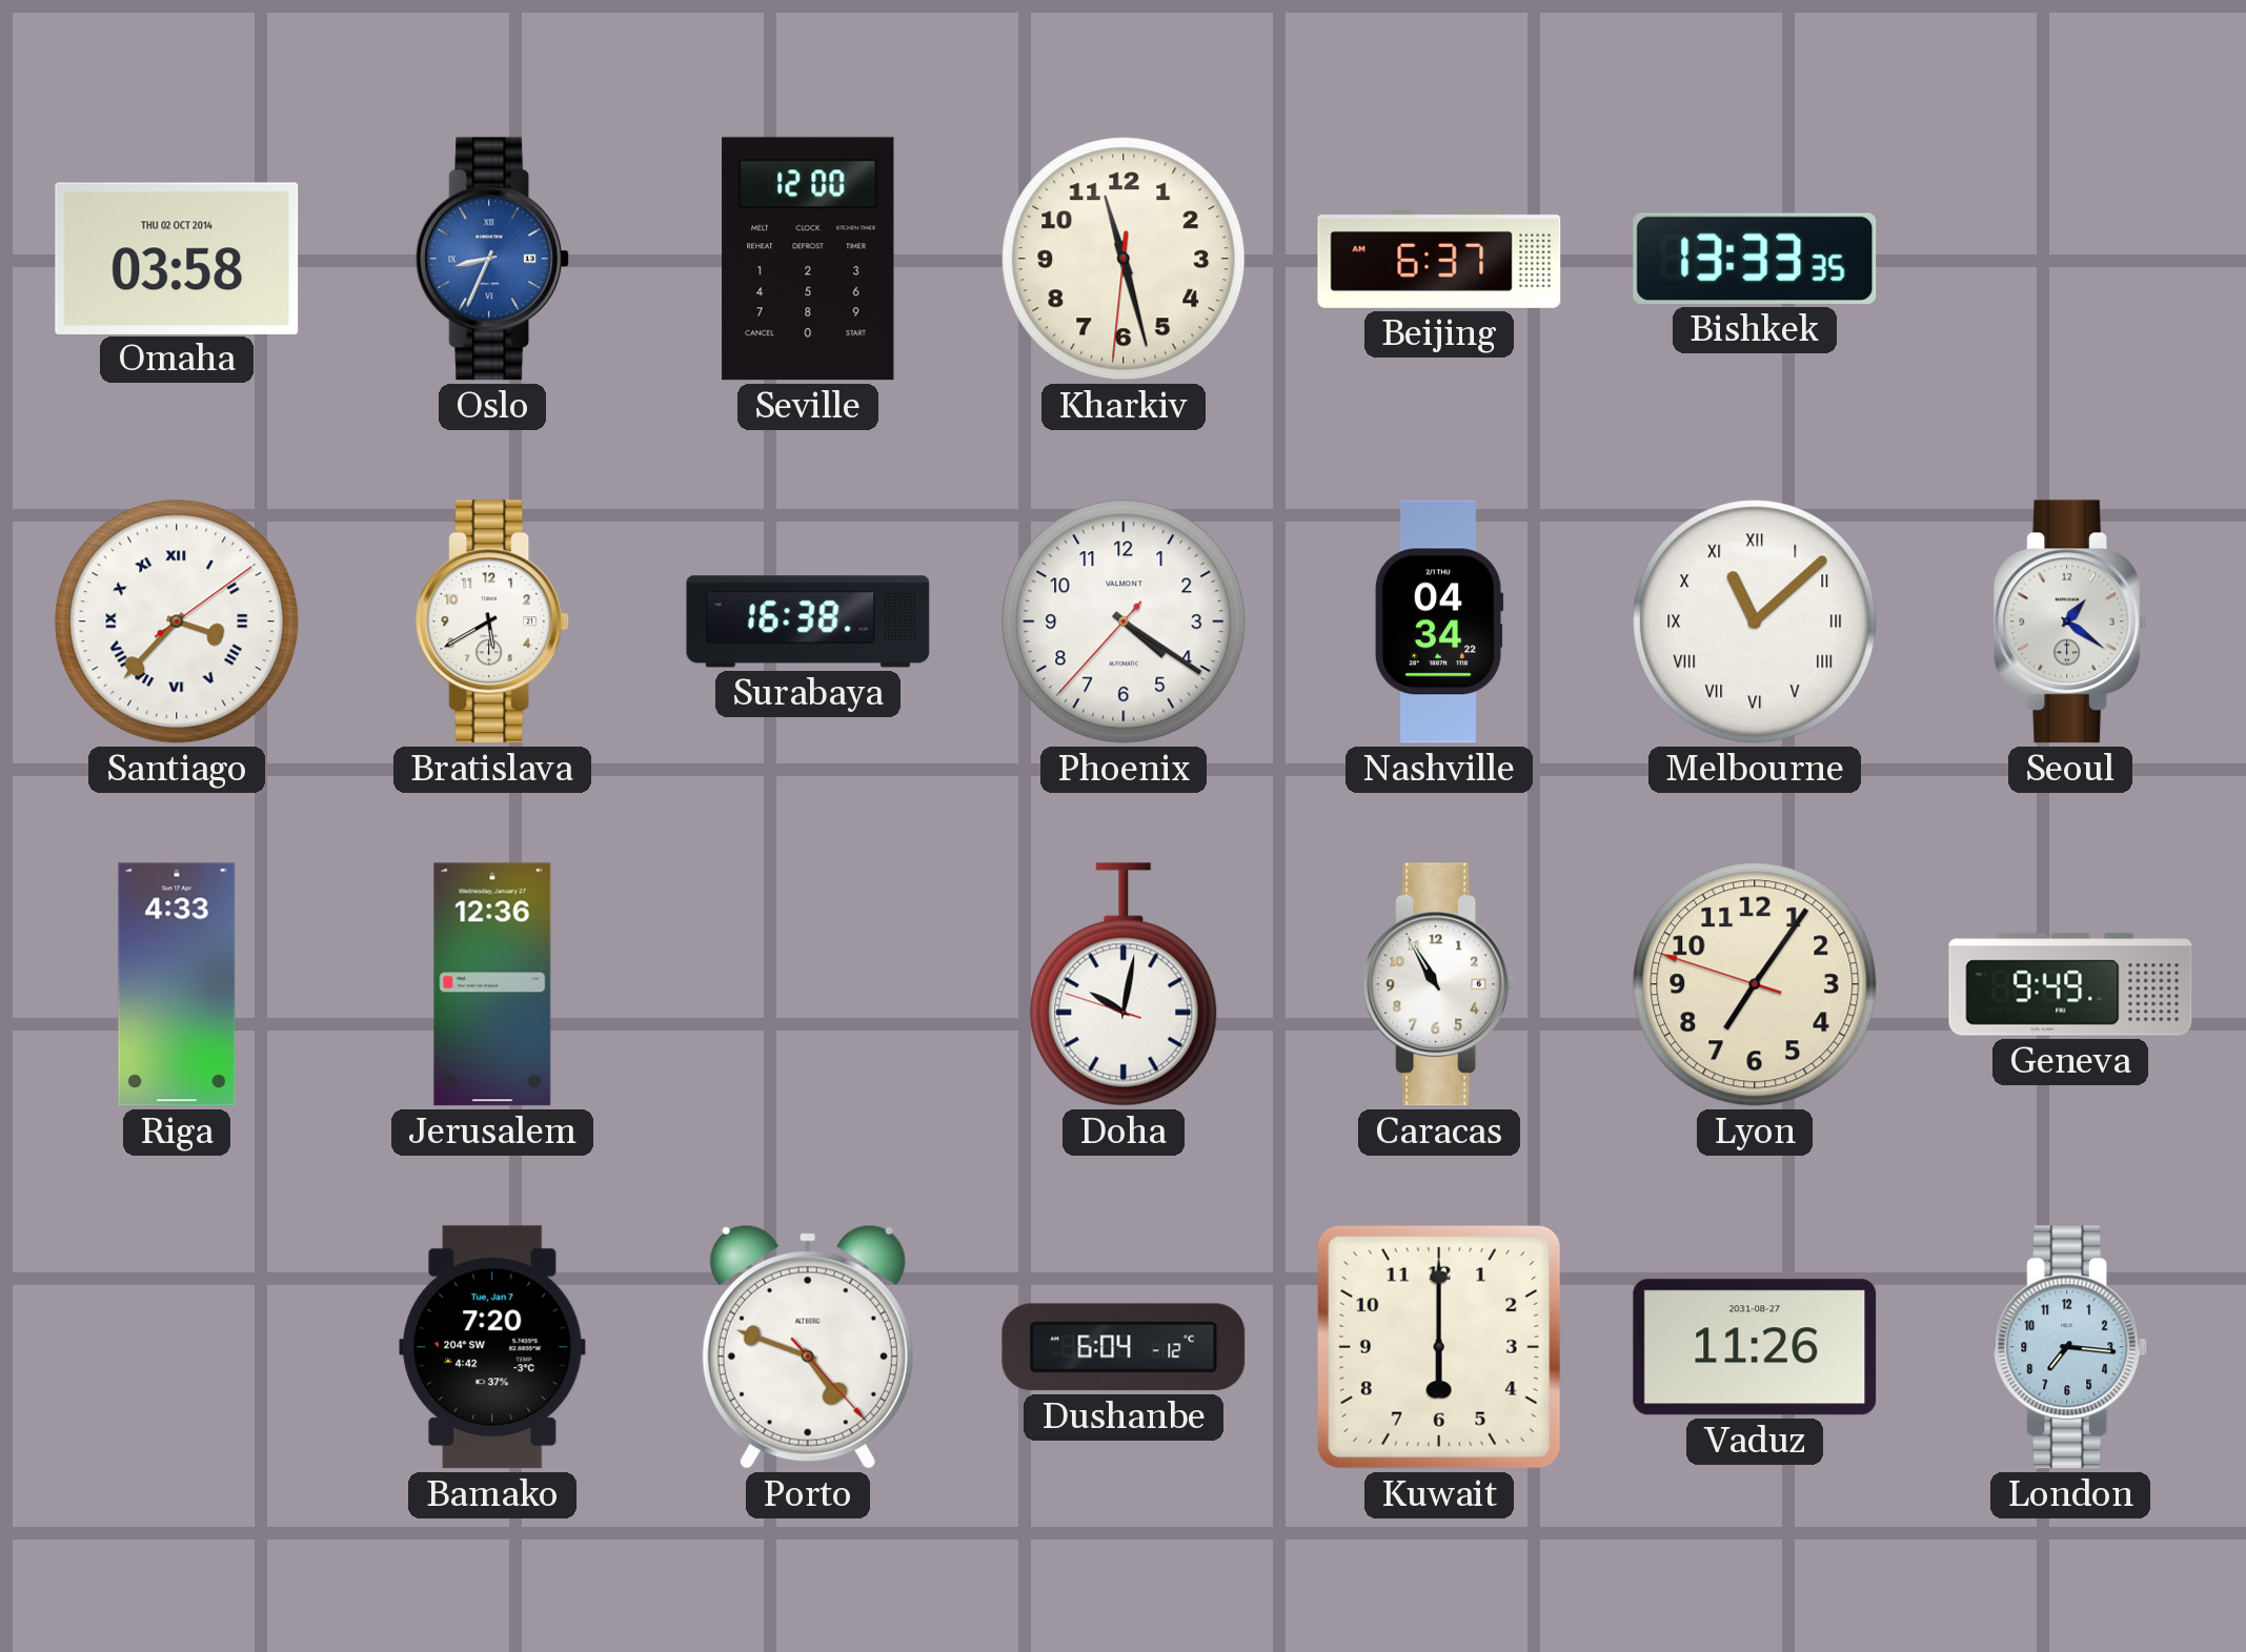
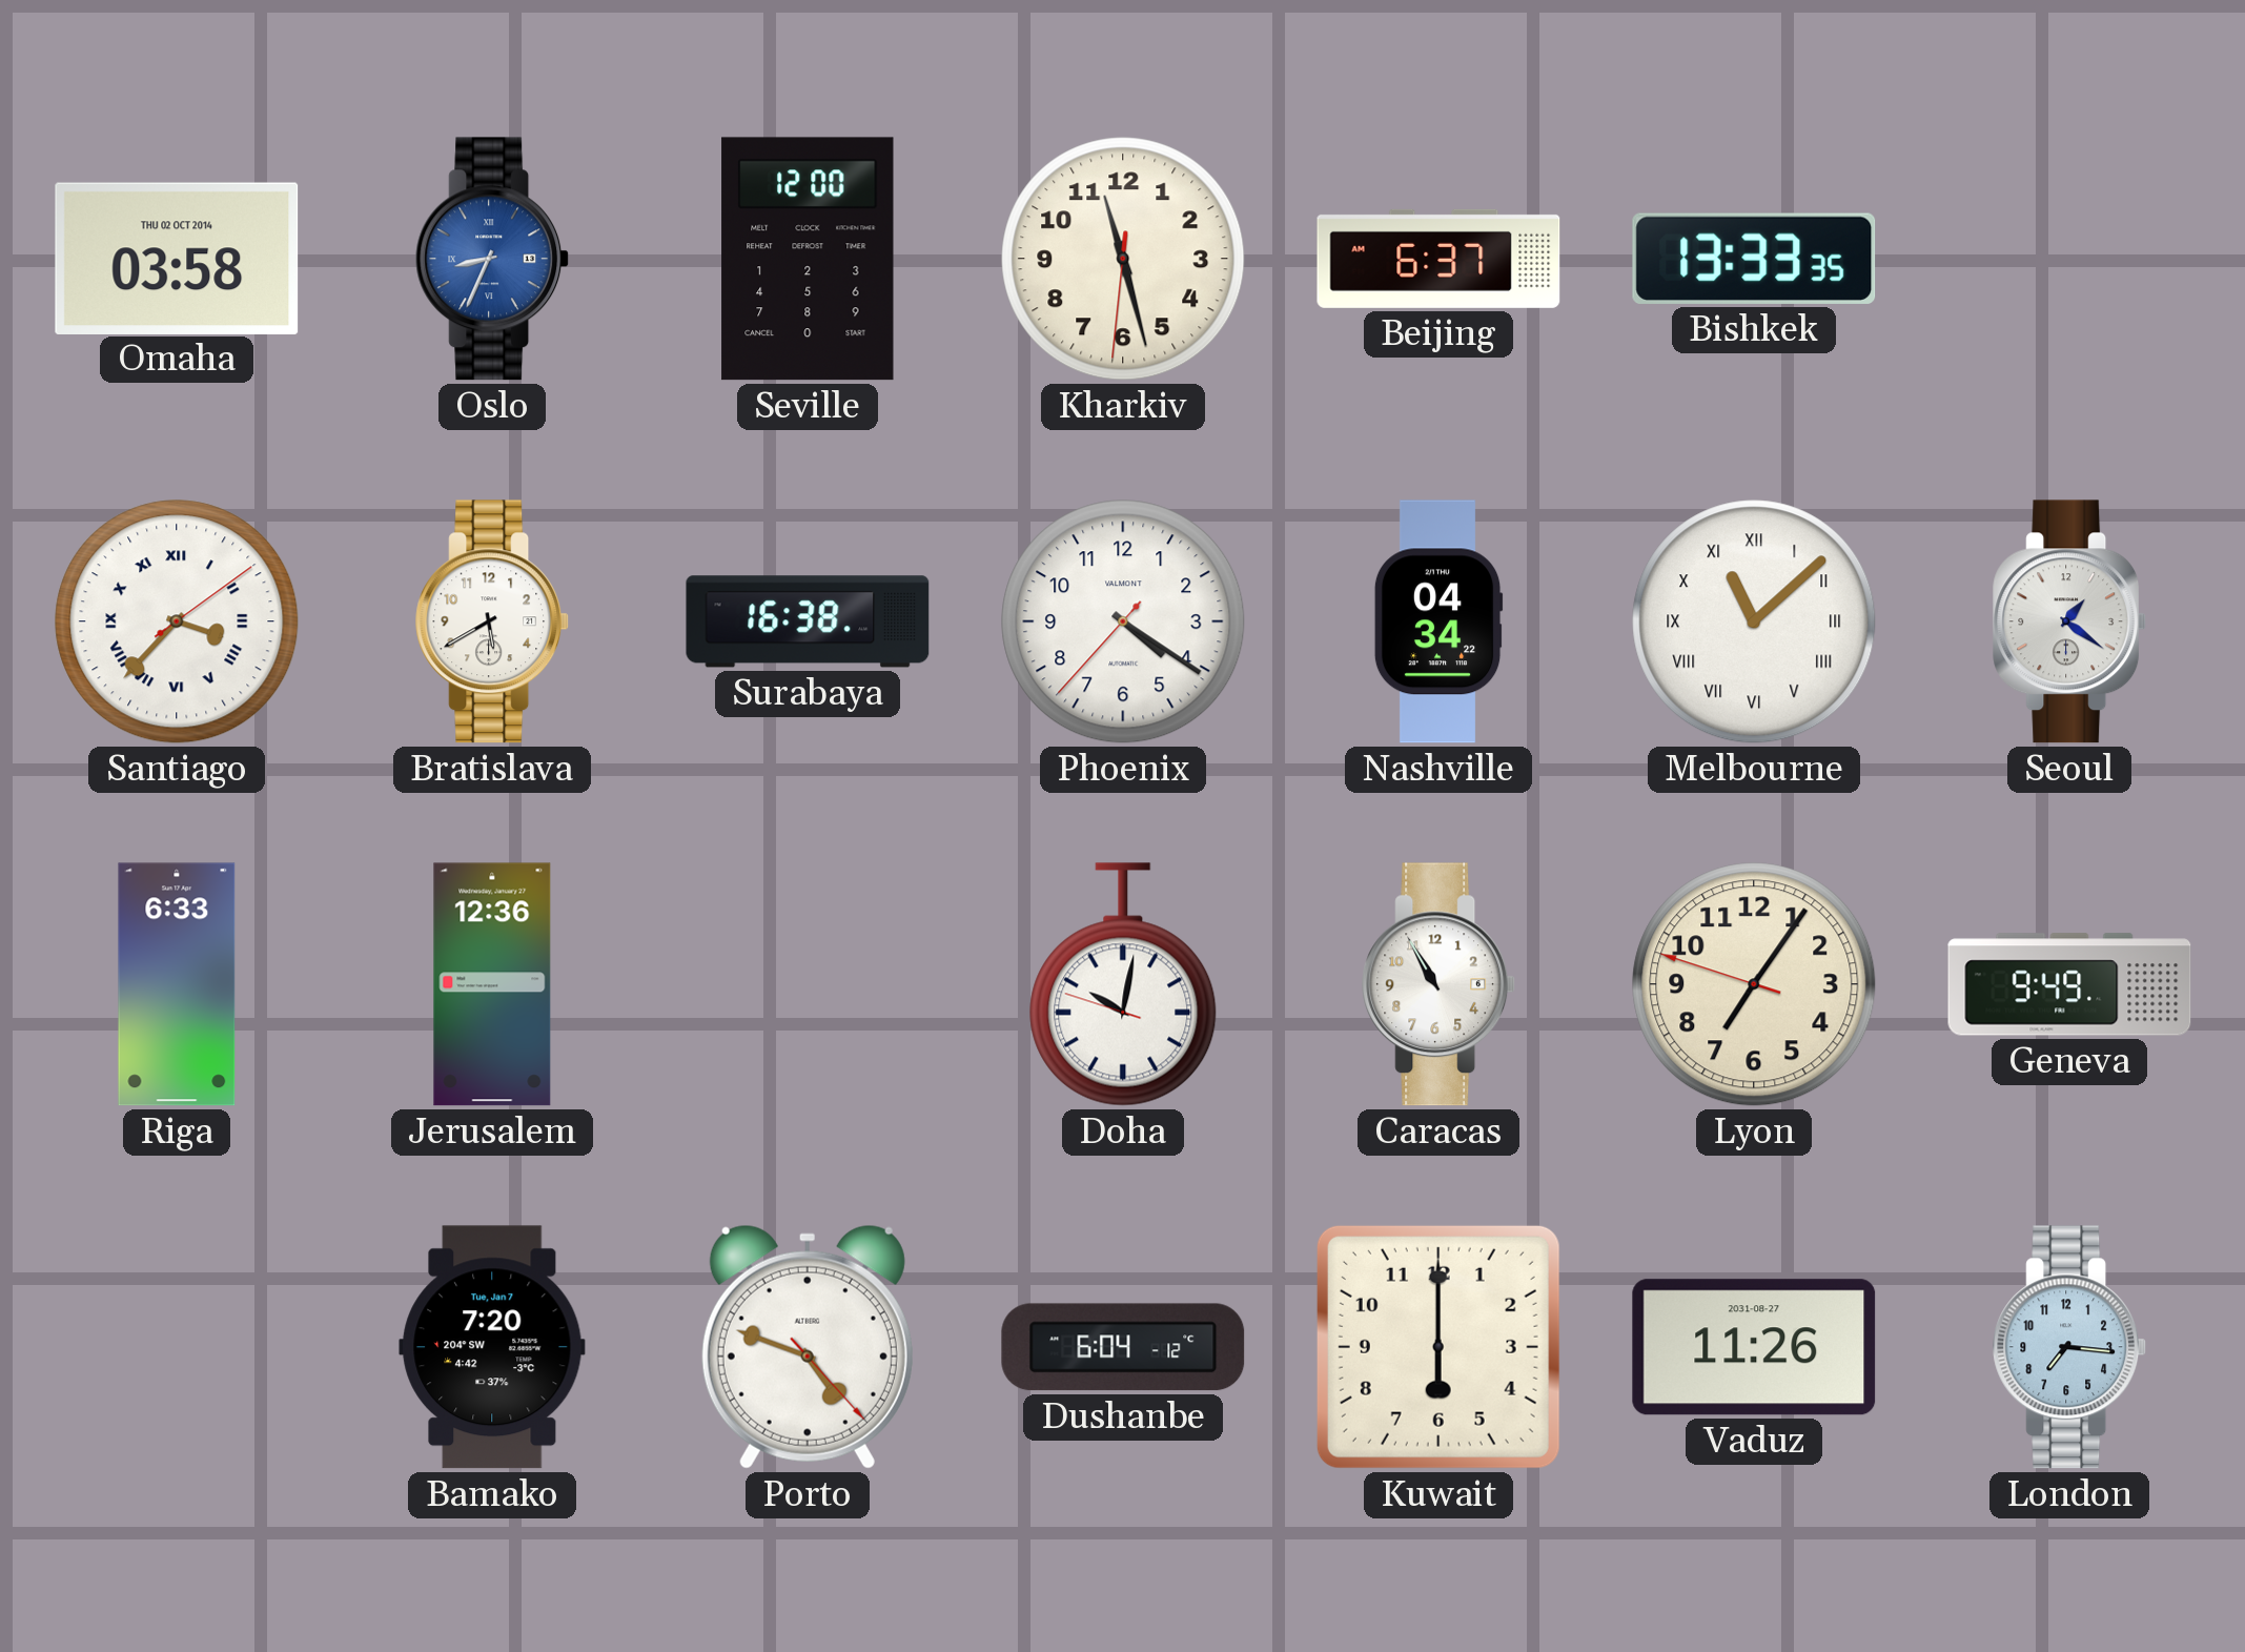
Riga: 4:33 -> 6:33
